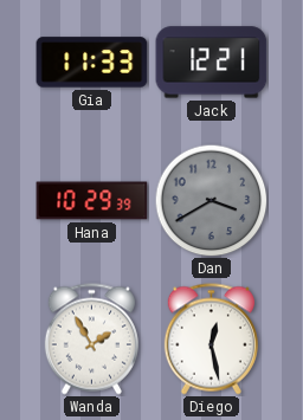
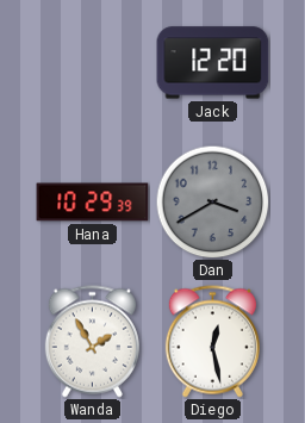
Gia: 11:33 -> none
Jack: 12:21 -> 12:20
